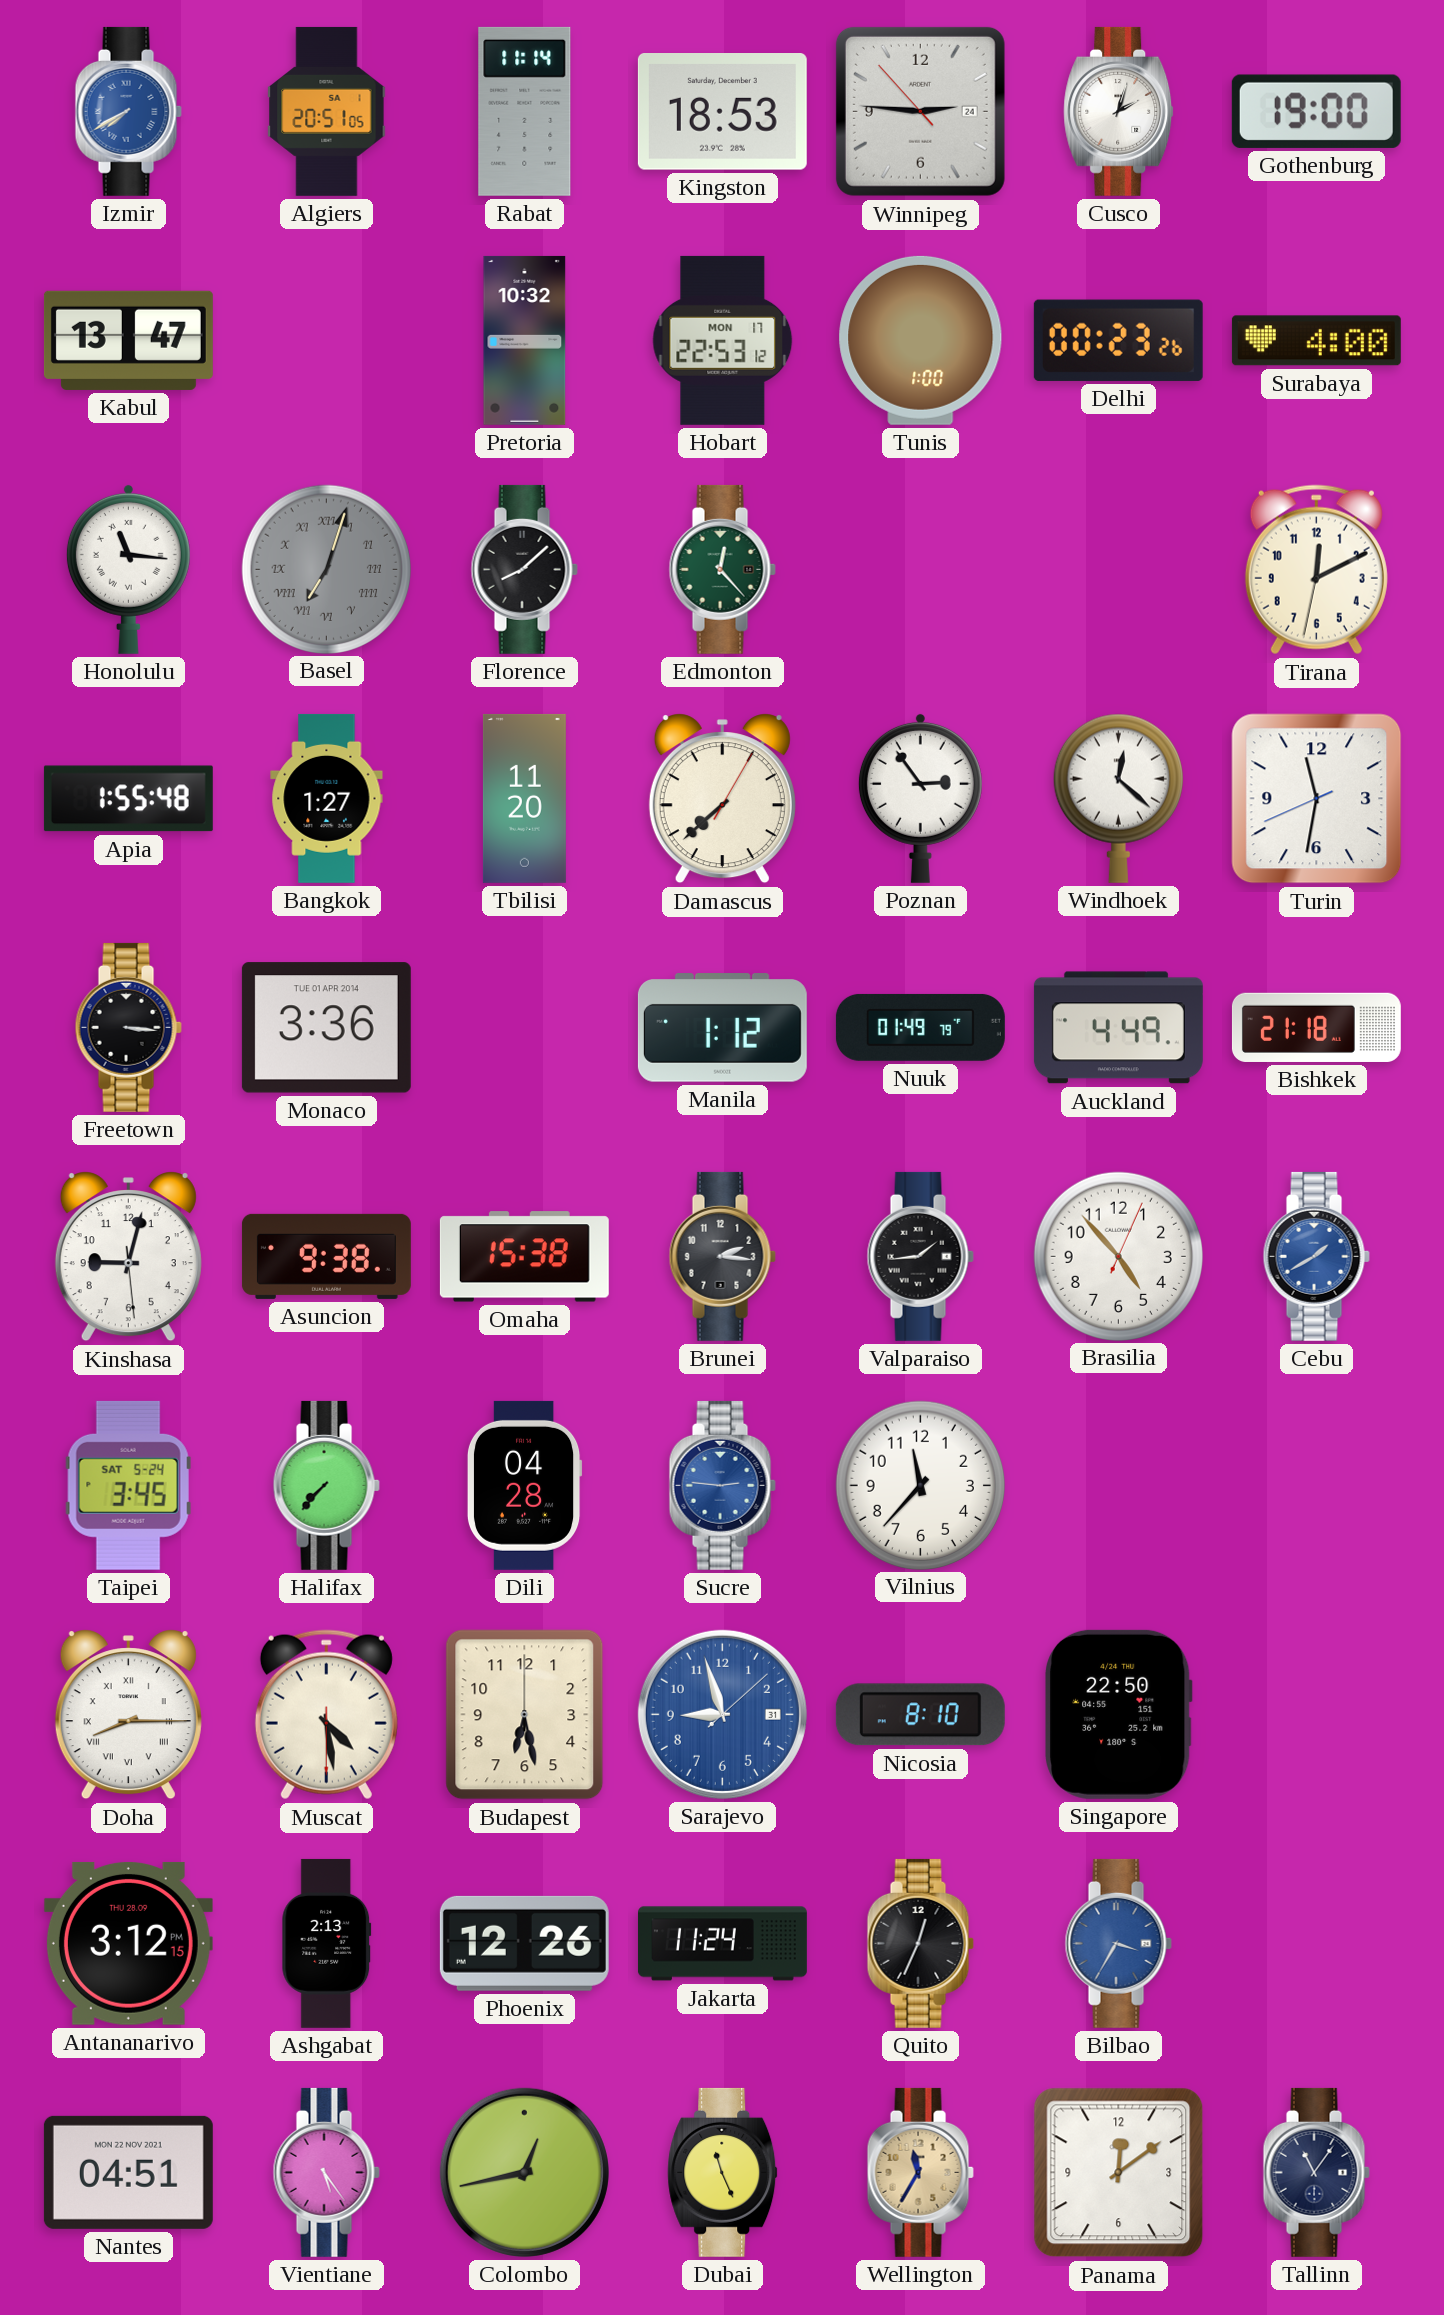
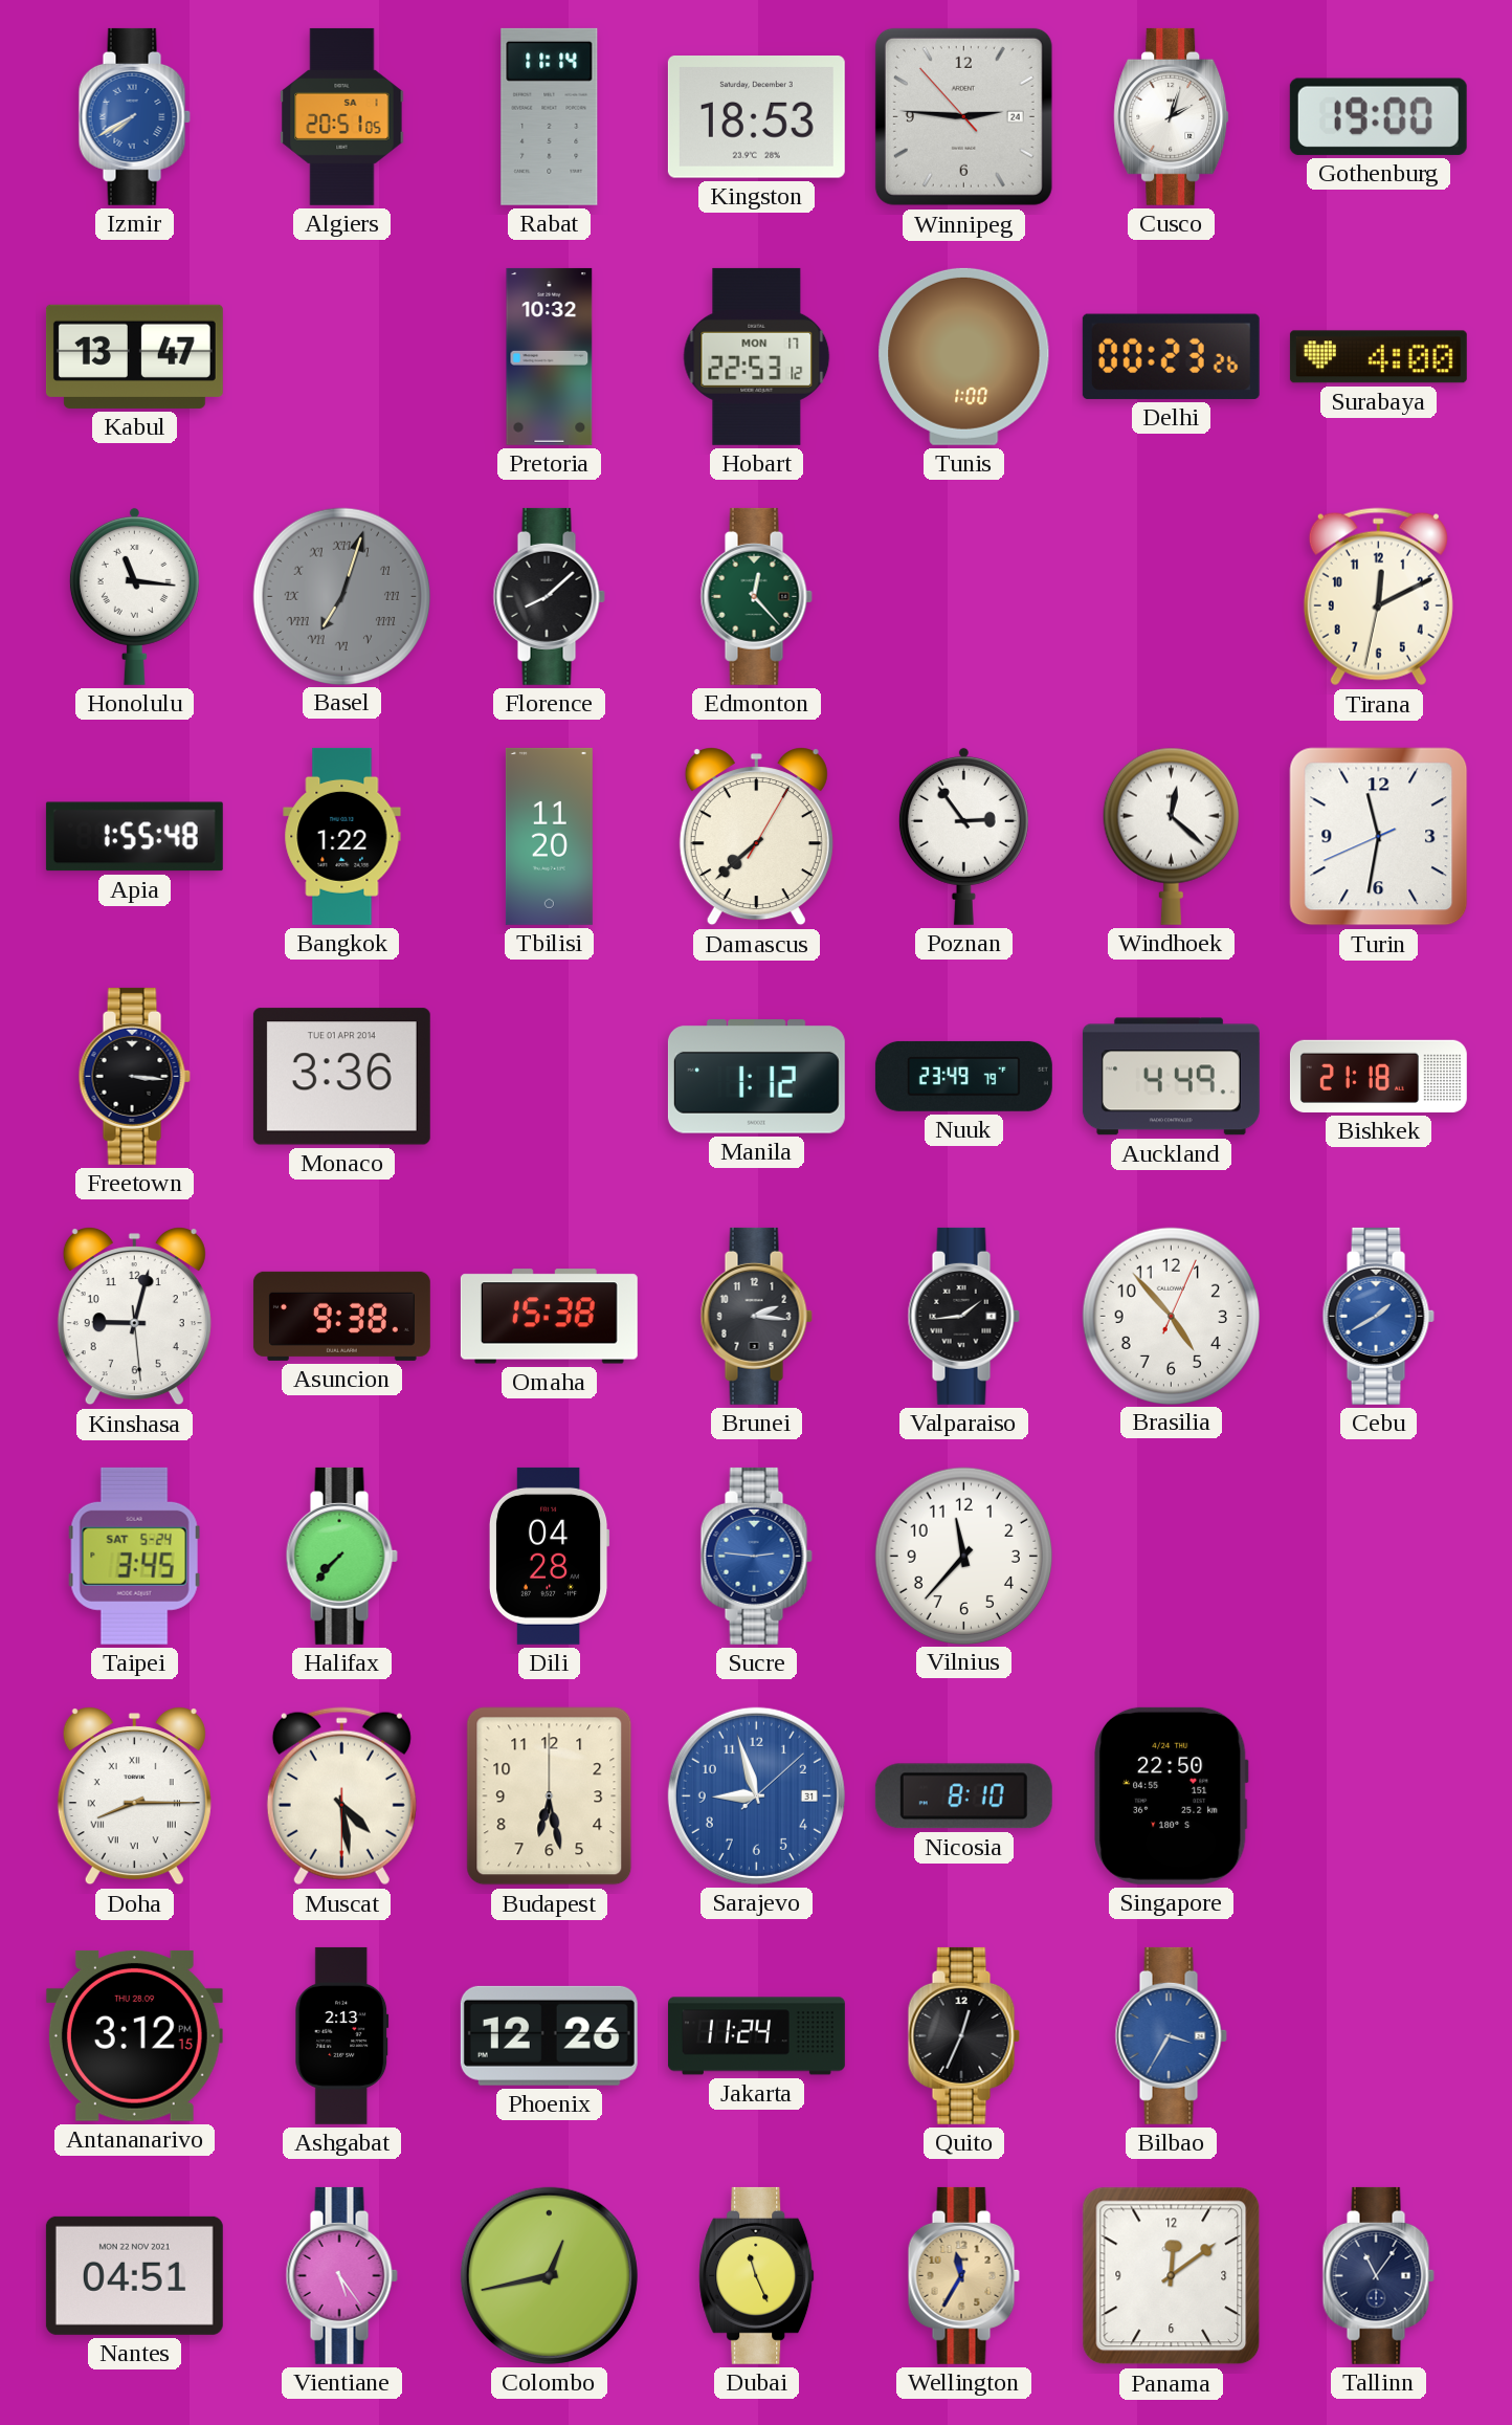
Bangkok: 1:27 -> 1:22
Nuuk: 01:49 -> 23:49
